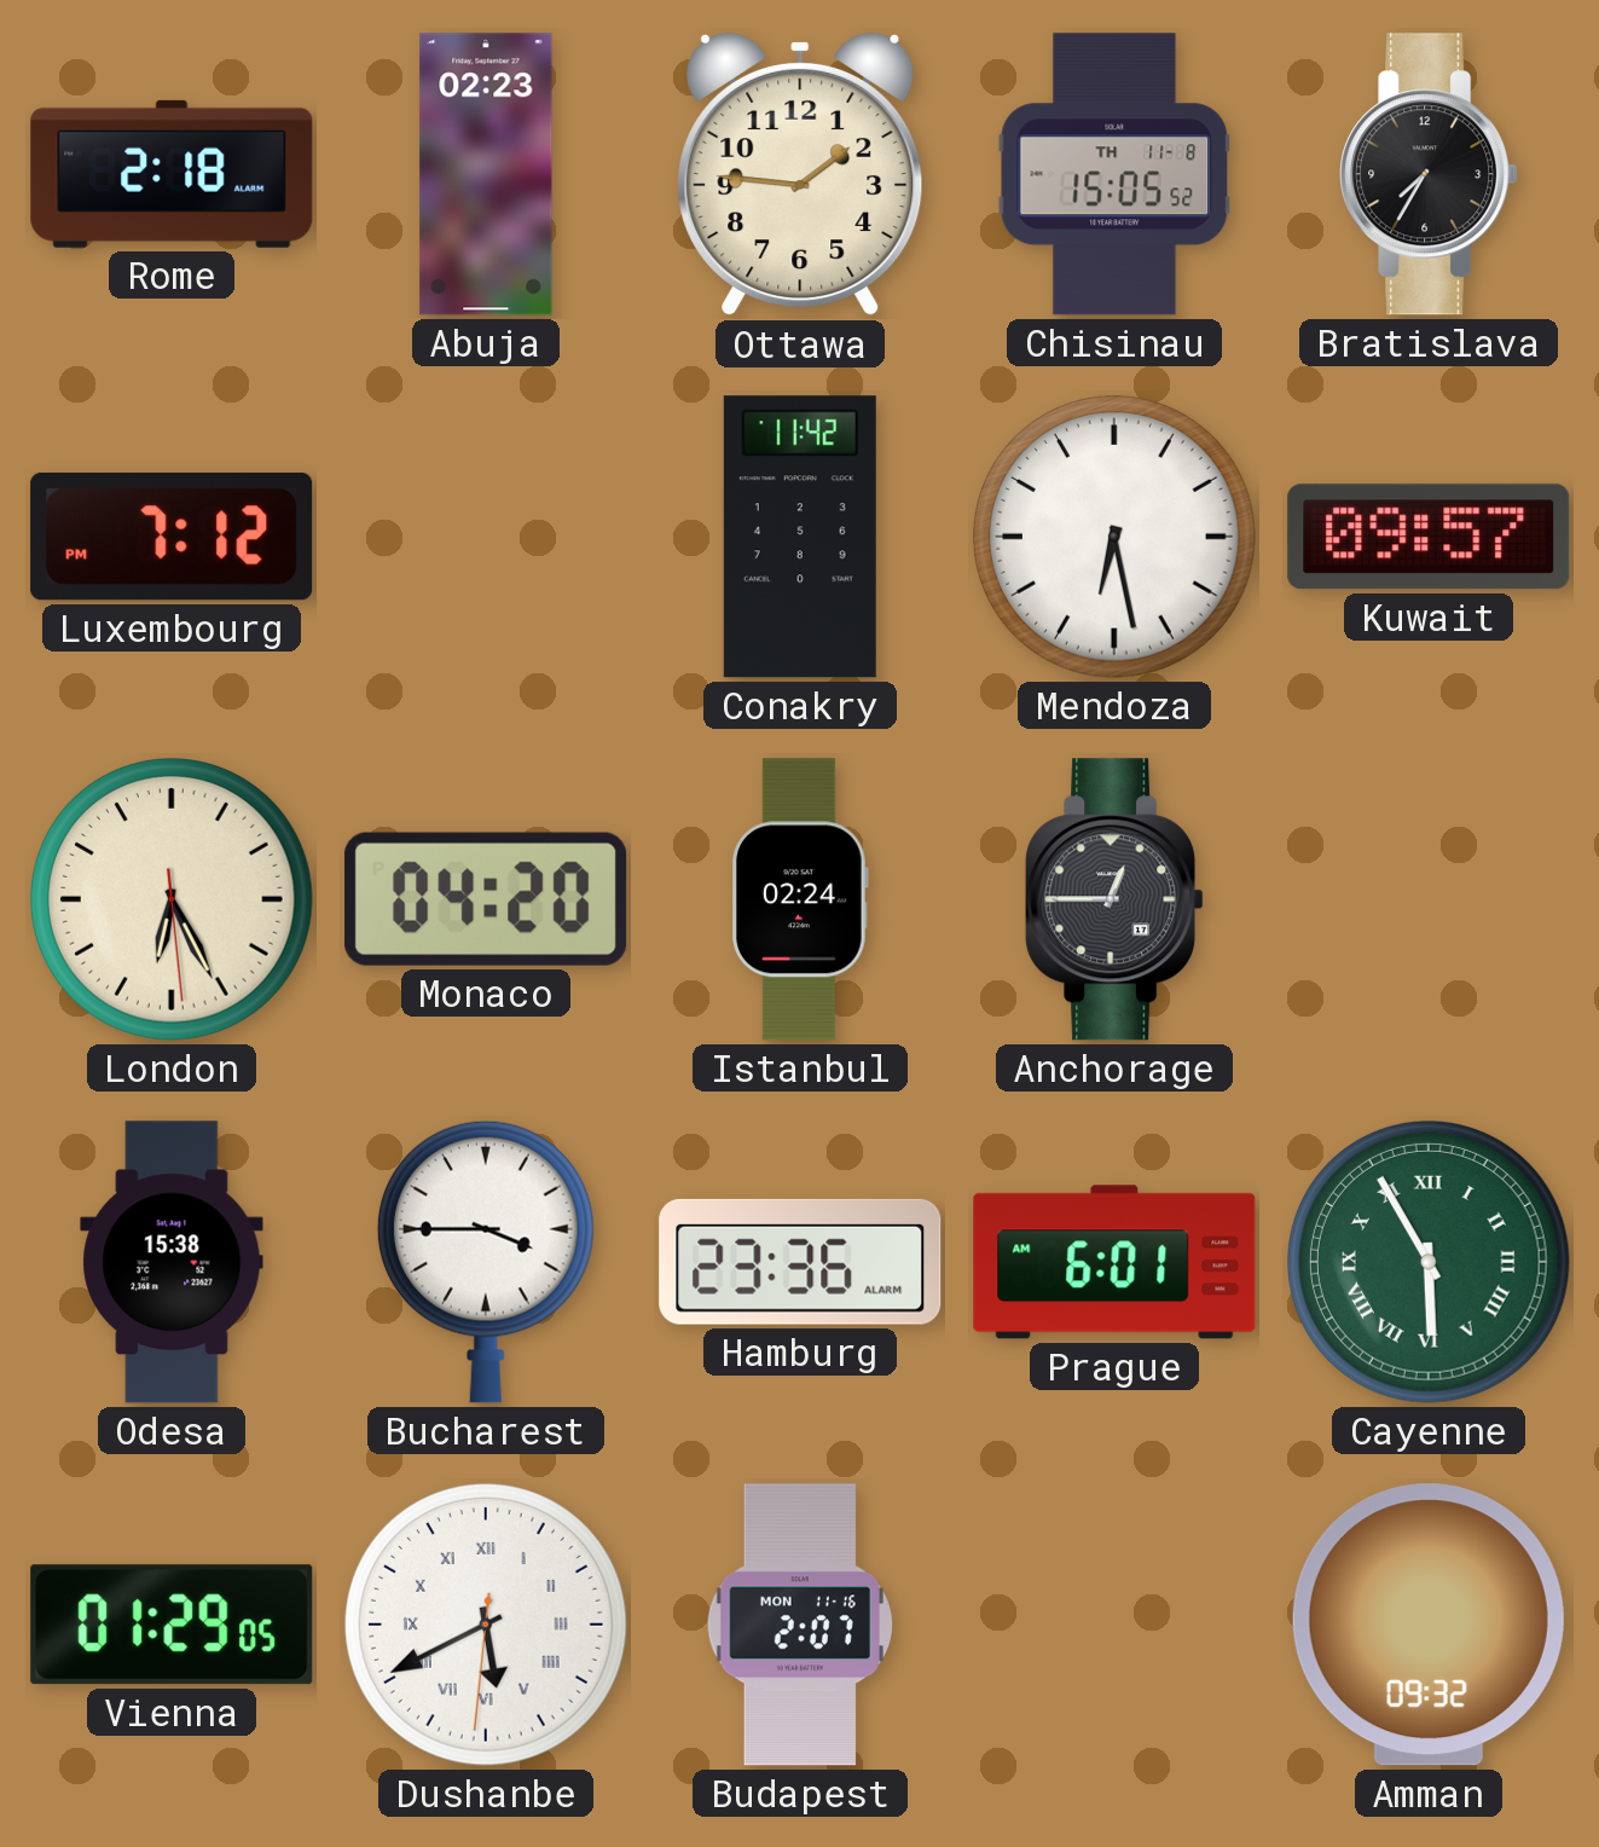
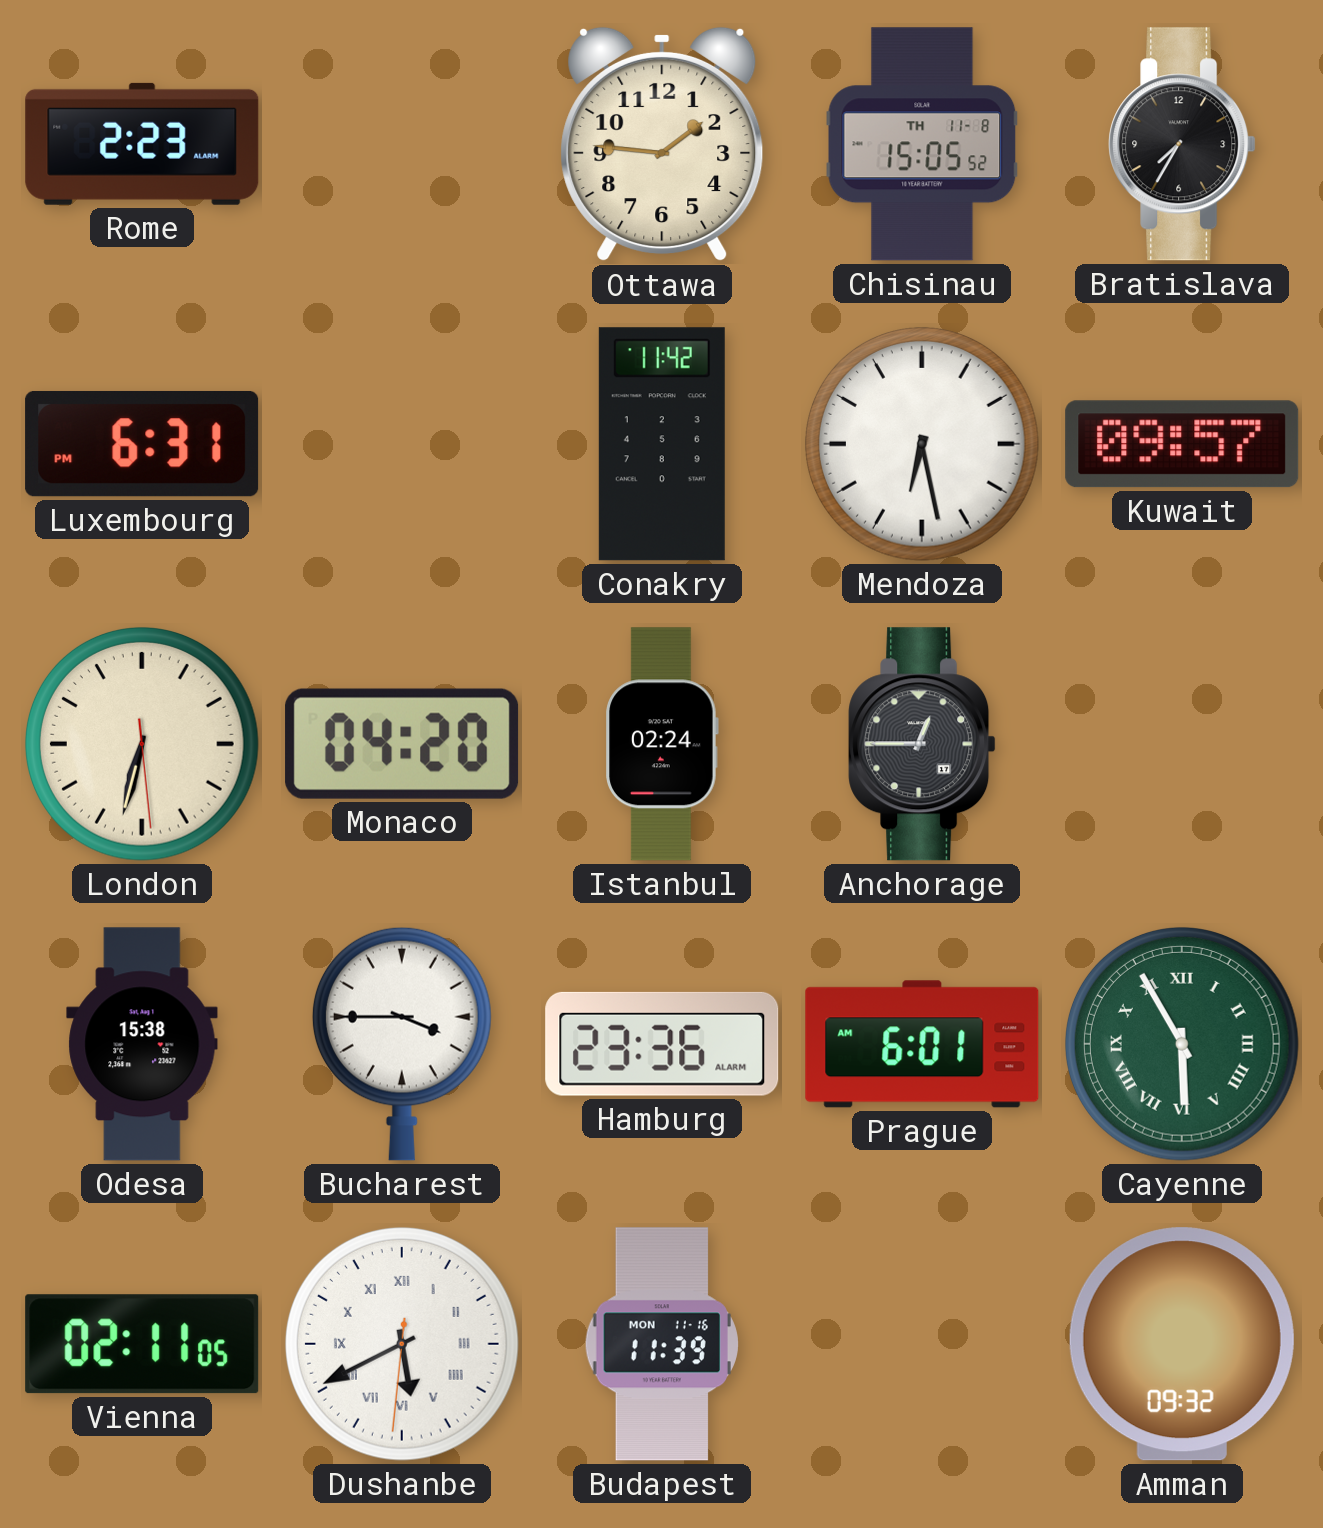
Rome: 2:18 -> 2:23
Abuja: 02:23 -> none
Luxembourg: 7:12 -> 6:31
London: 6:25 -> 6:32
Vienna: 01:29 -> 02:11
Budapest: 2:07 -> 11:39
